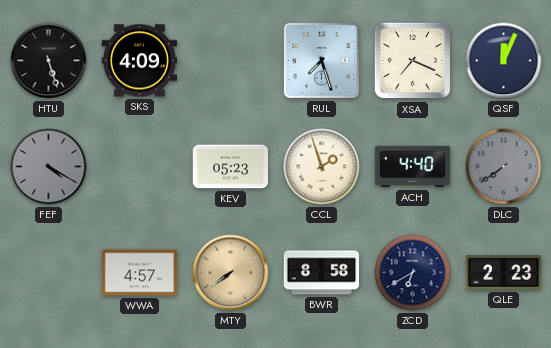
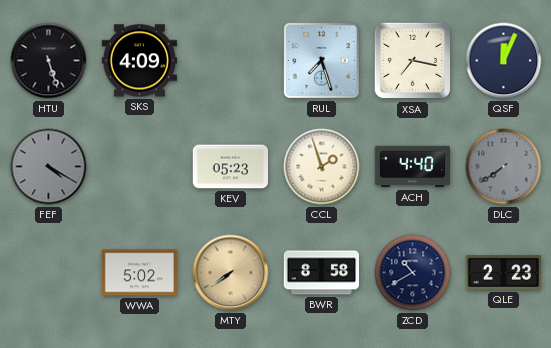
XSA: 7:19 -> 7:17
WWA: 4:57 -> 5:02
ZCD: 6:40 -> 10:40
